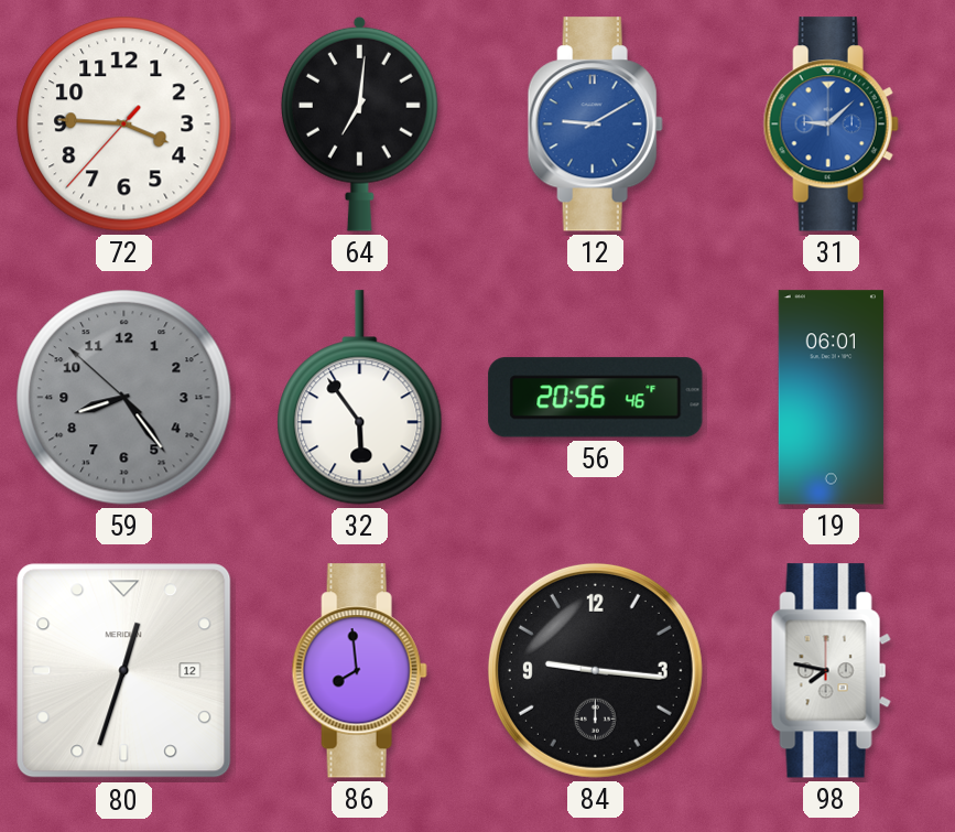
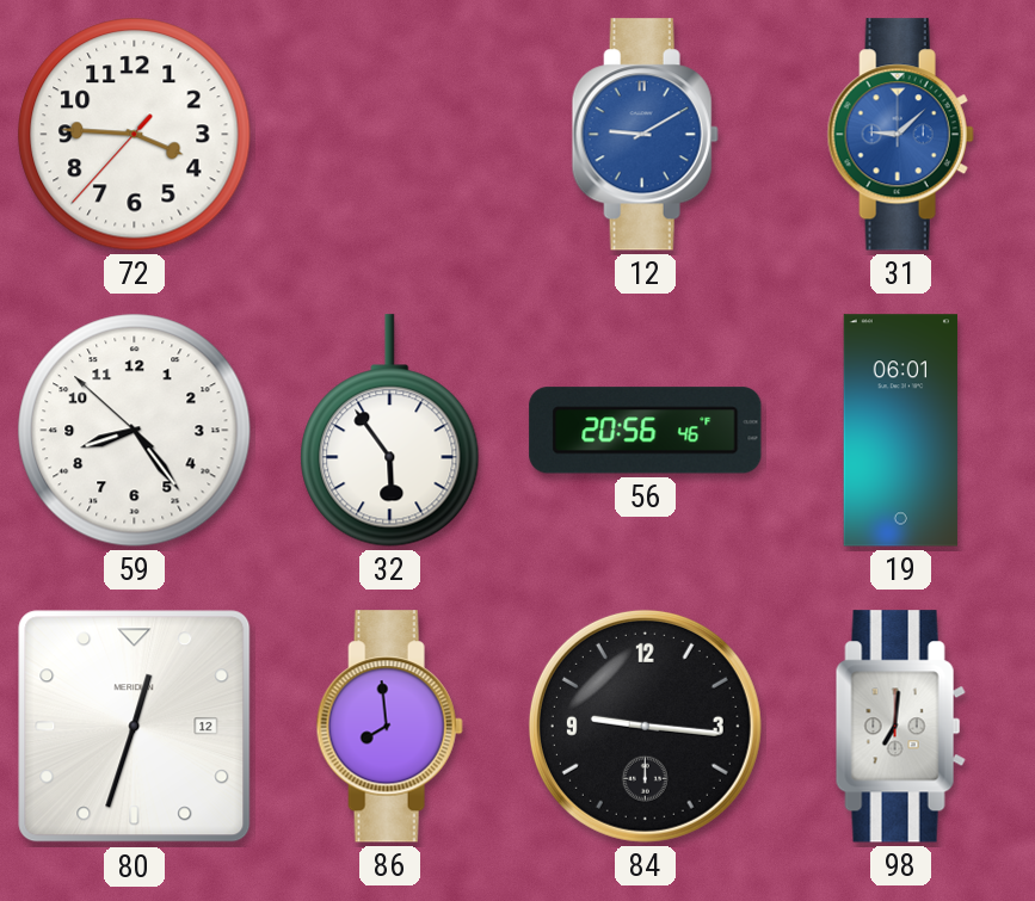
64: 7:01 -> none
59 dial: grey -> white
98: 7:47 -> 7:01
